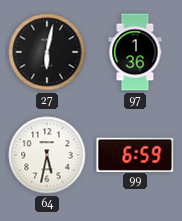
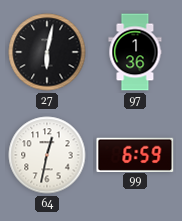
64: 5:32 -> 12:32
